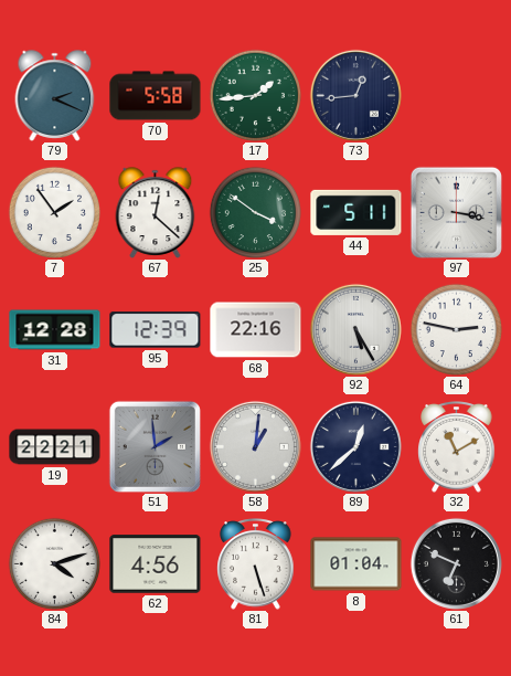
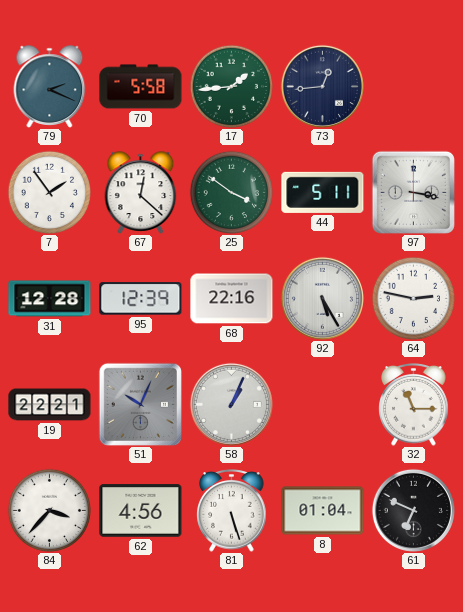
51: 1:59 -> 10:04
58: 1:01 -> 1:04
89: 12:38 -> none
32: 11:10 -> 11:15
84: 4:12 -> 3:37
